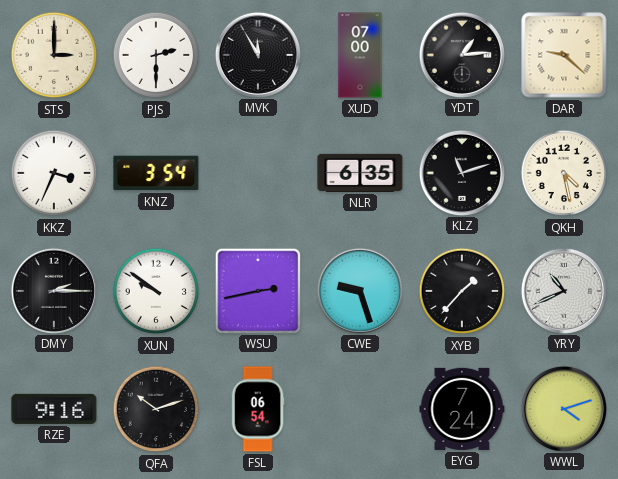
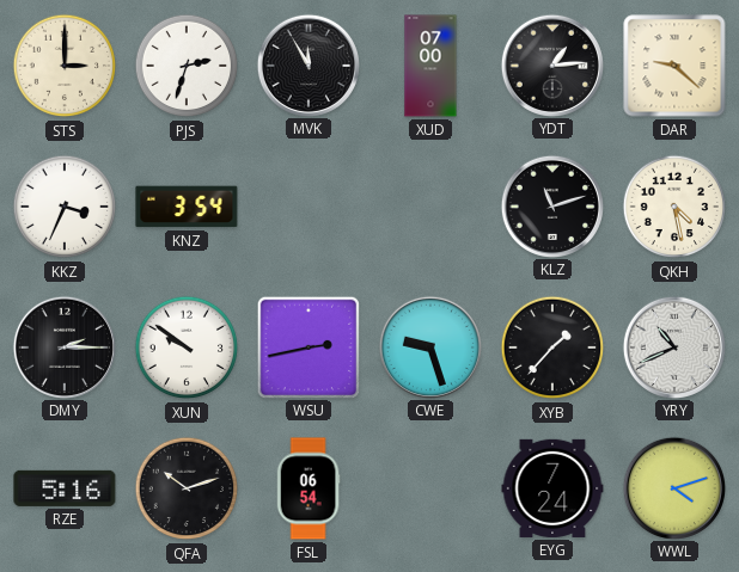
PJS: 2:30 -> 2:33
NLR: 6:35 -> none
RZE: 9:16 -> 5:16
